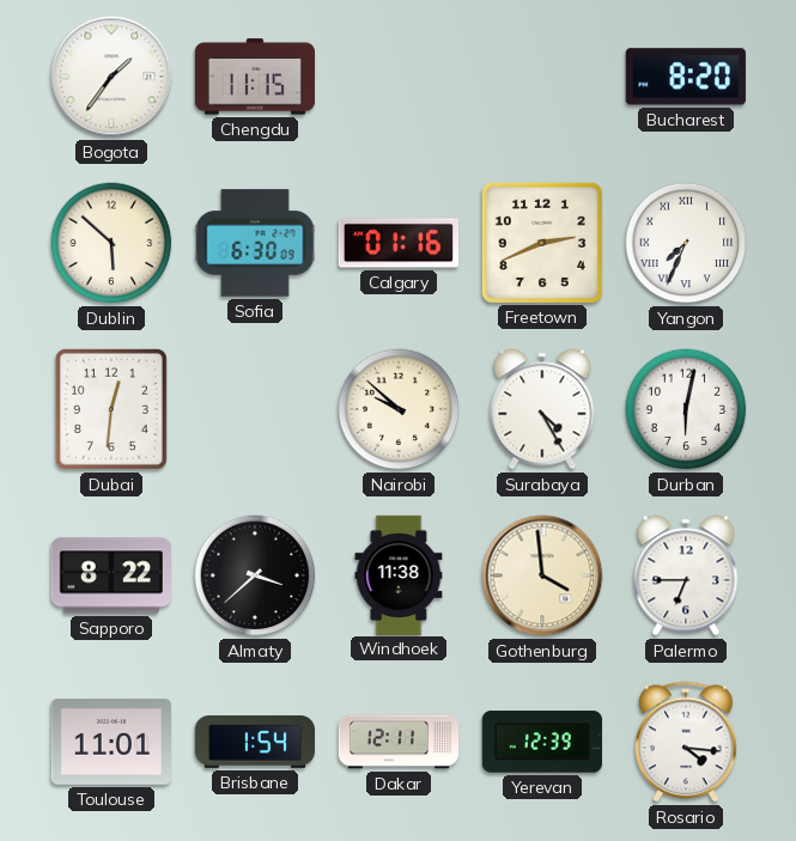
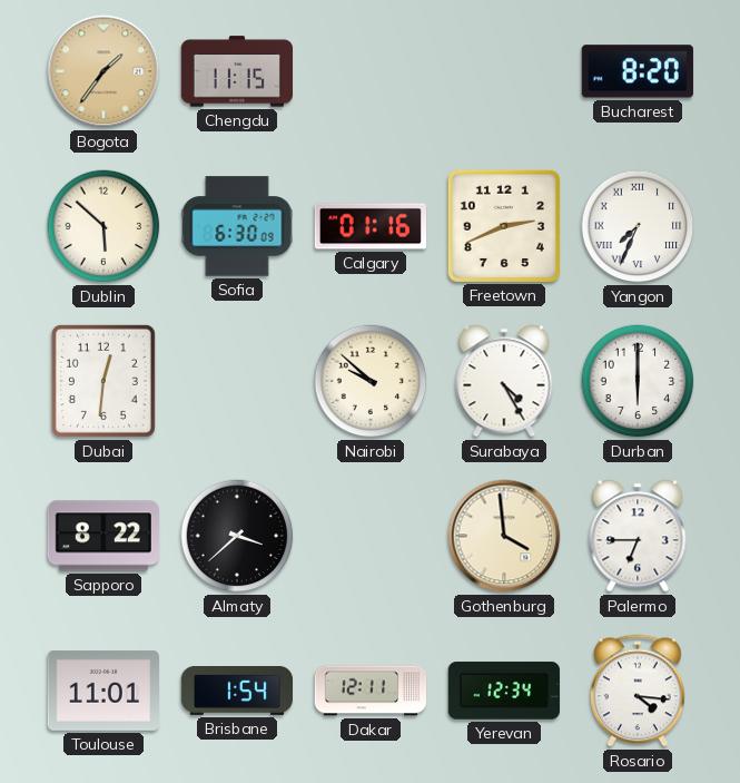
Bogota dial: white -> champagne
Durban: 6:02 -> 6:00
Windhoek: 11:38 -> none
Yerevan: 12:39 -> 12:34
